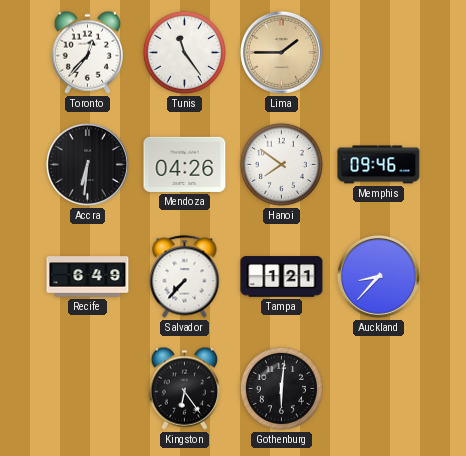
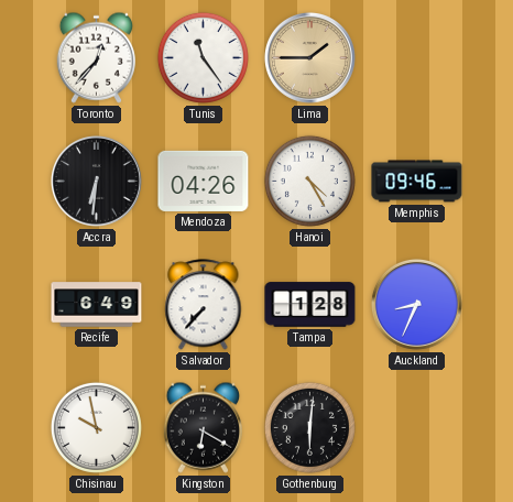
Hanoi: 7:51 -> 4:25
Tampa: 1:21 -> 1:28
Auckland: 8:37 -> 8:34
Chisinau: none -> 9:58
Kingston: 6:24 -> 6:20
